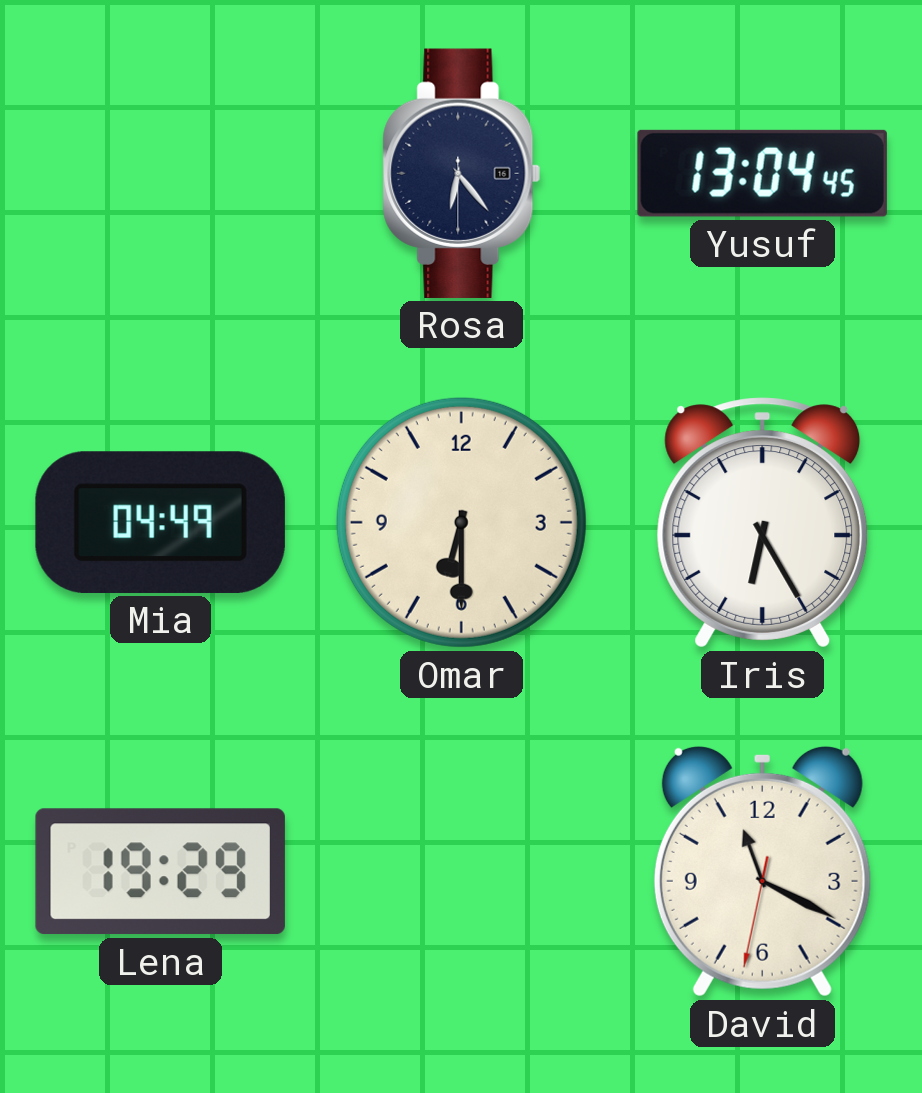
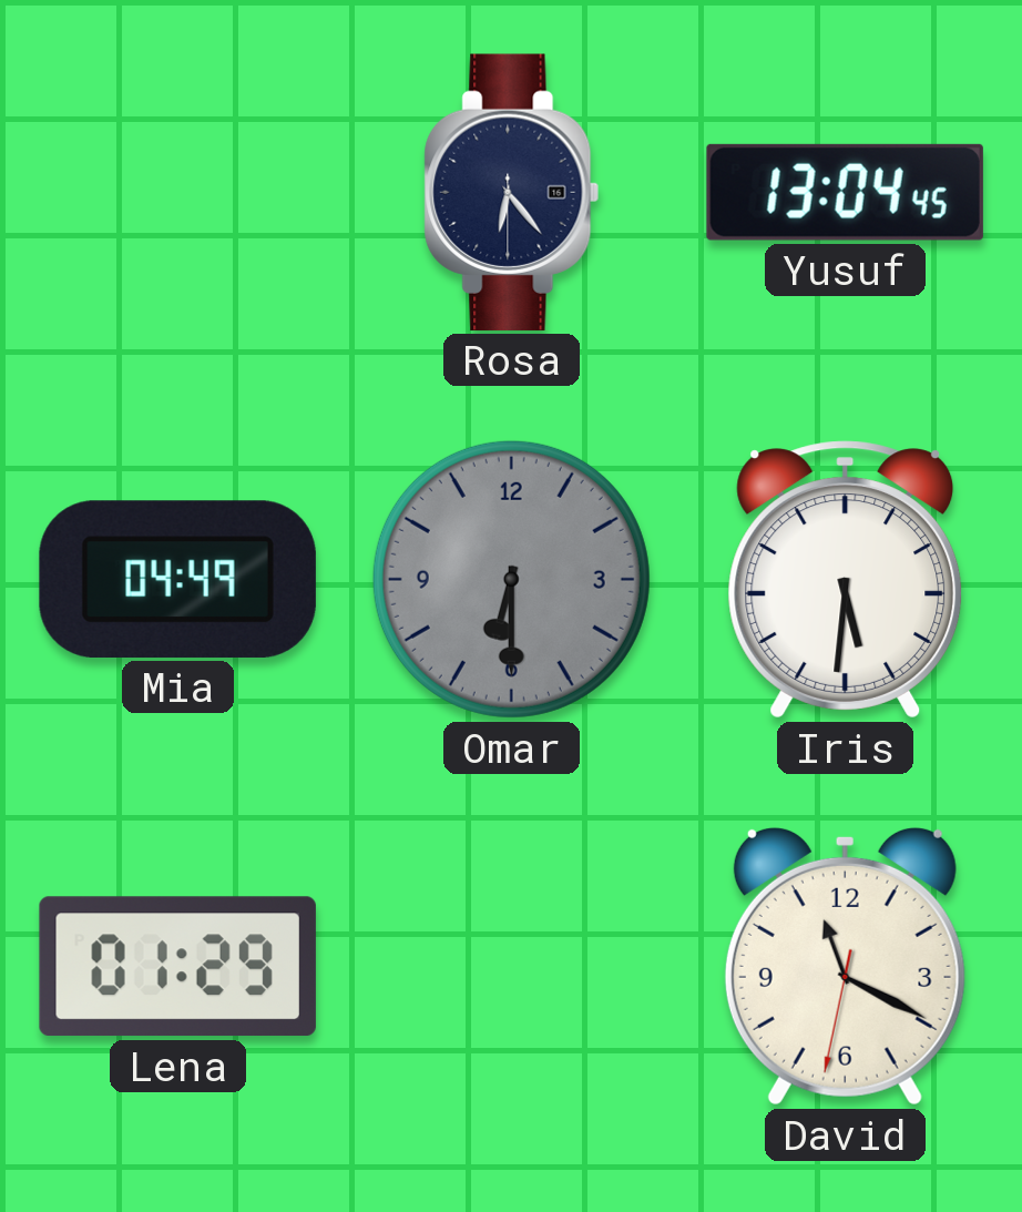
Omar dial: cream -> grey
Iris: 6:25 -> 5:31
Lena: 19:29 -> 01:29
